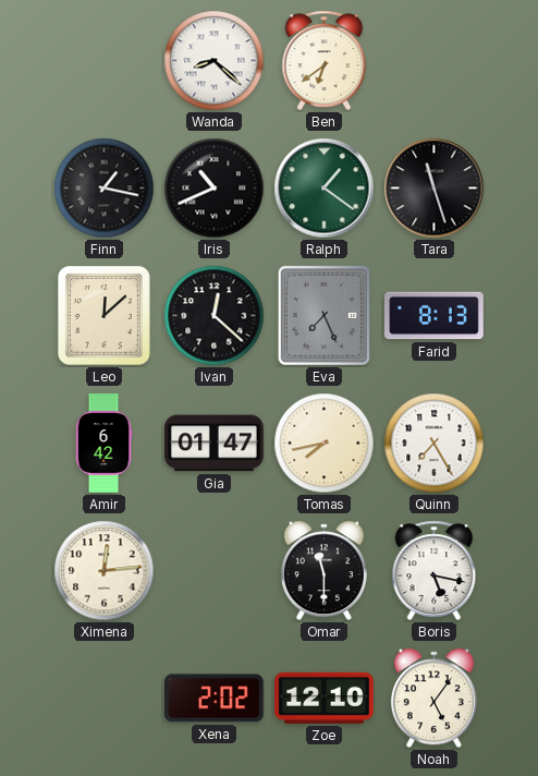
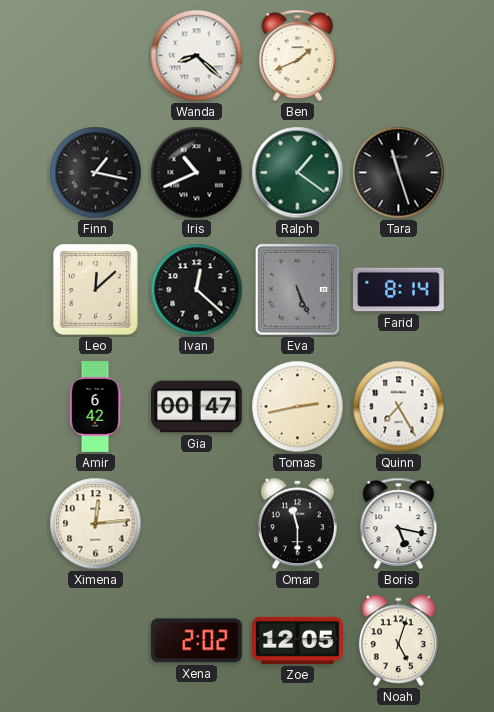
Ben: 6:39 -> 1:41
Eva: 7:26 -> 5:26
Farid: 8:13 -> 8:14
Gia: 01:47 -> 00:47
Tomas: 7:43 -> 2:43
Zoe: 12:10 -> 12:05
Noah: 5:06 -> 5:03
